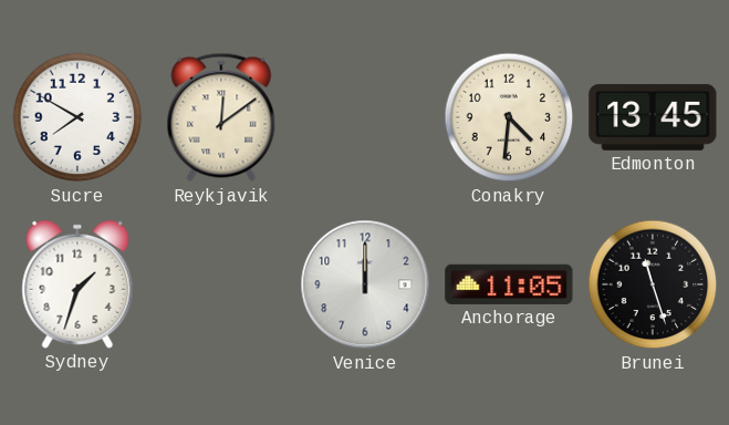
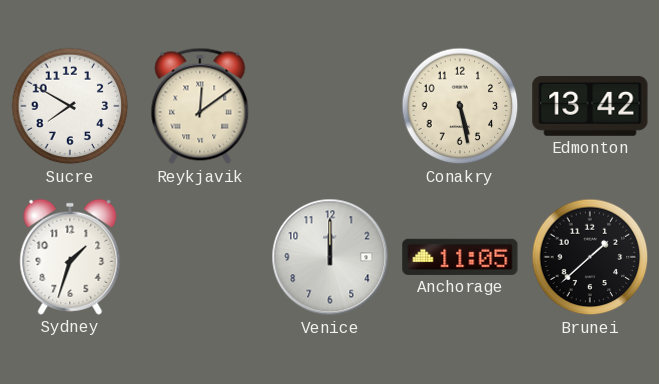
Conakry: 4:31 -> 5:28
Edmonton: 13:45 -> 13:42
Brunei: 11:27 -> 1:38
